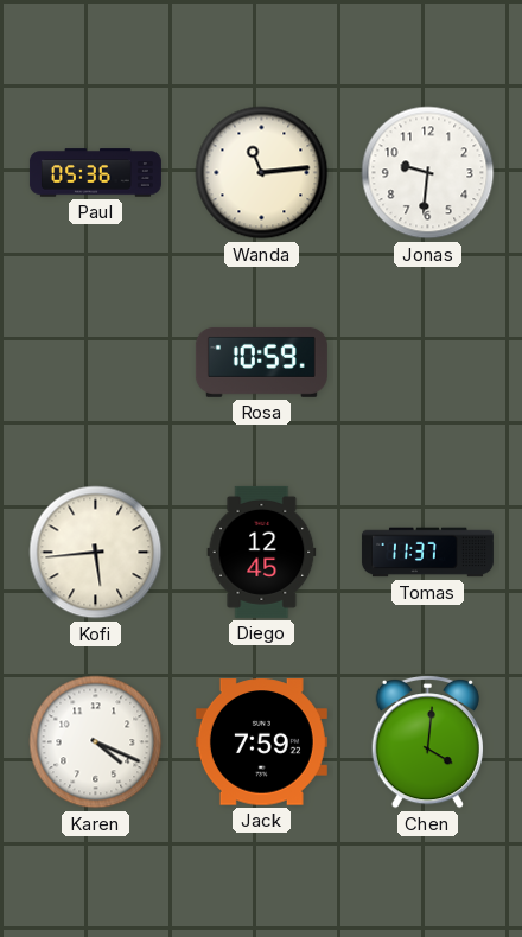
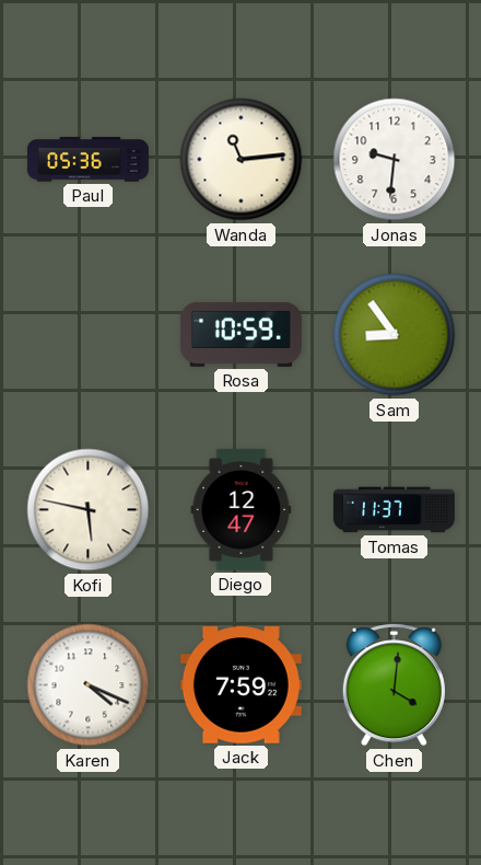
Sam: none -> 8:54
Kofi: 5:44 -> 5:47
Diego: 12:45 -> 12:47
